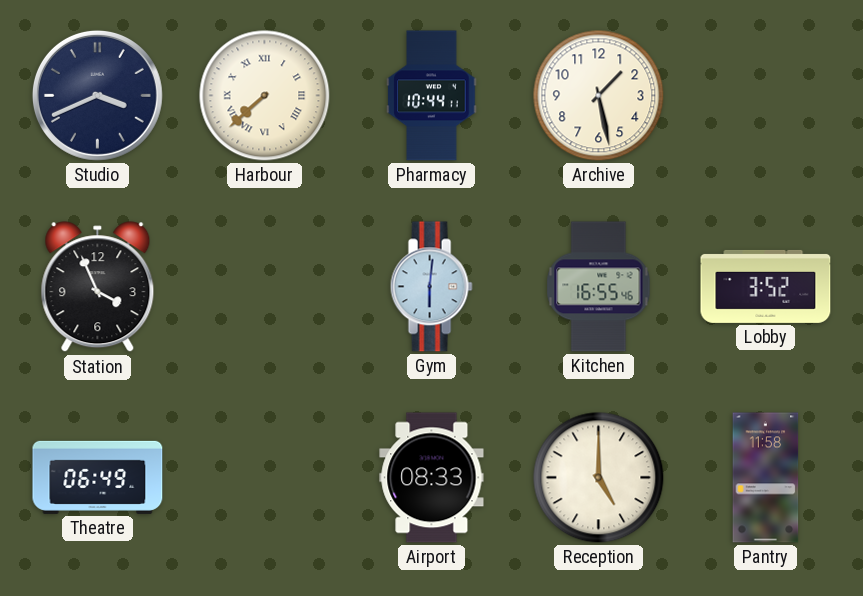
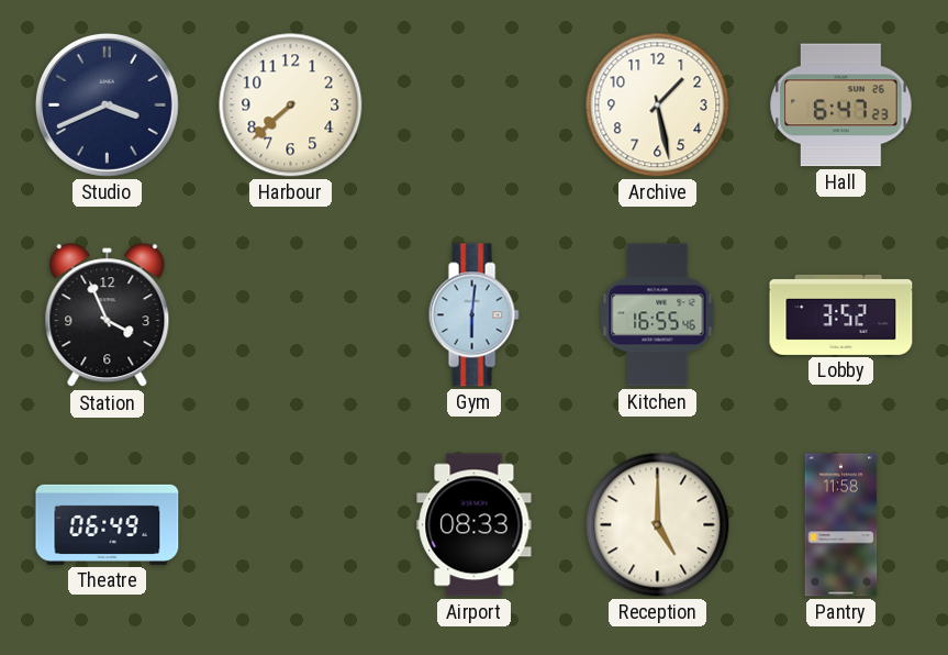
Harbour numerals: Roman -> Arabic
Pharmacy: 10:44 -> none
Hall: none -> 6:47
